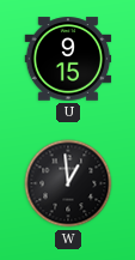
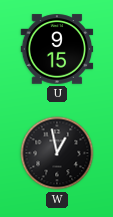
W: 12:59 -> 12:58
